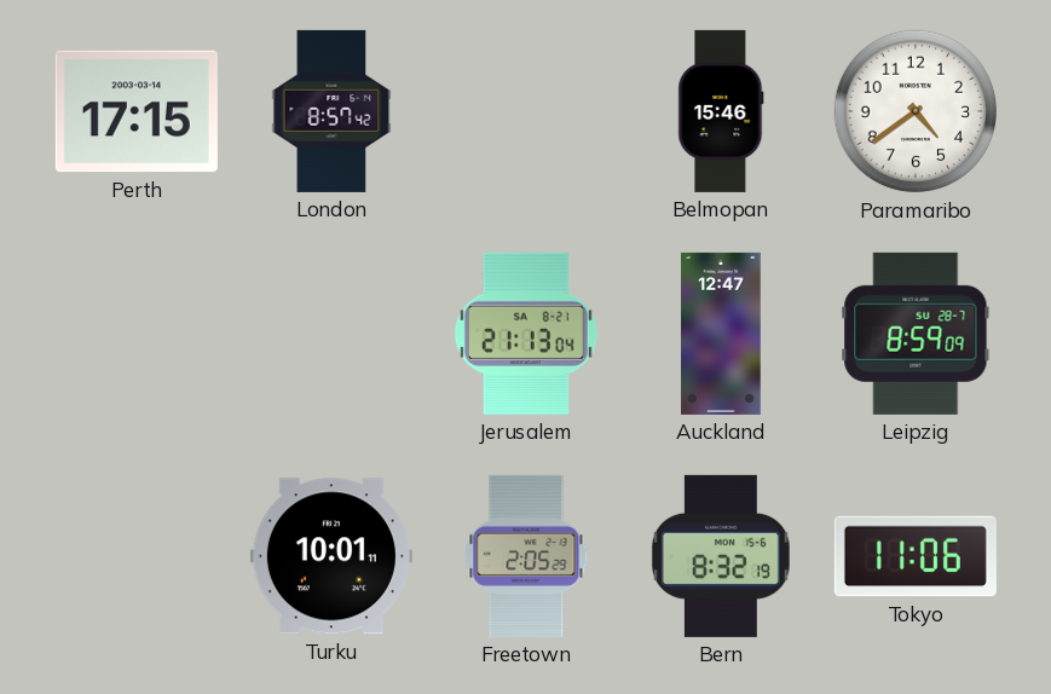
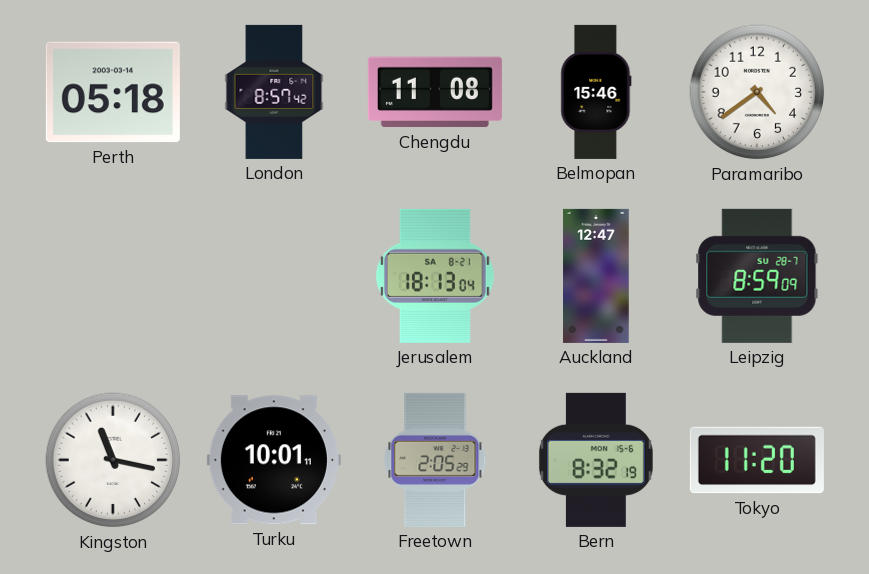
Perth: 17:15 -> 05:18
Chengdu: none -> 11:08
Jerusalem: 21:13 -> 18:13
Kingston: none -> 11:17
Tokyo: 11:06 -> 11:20
